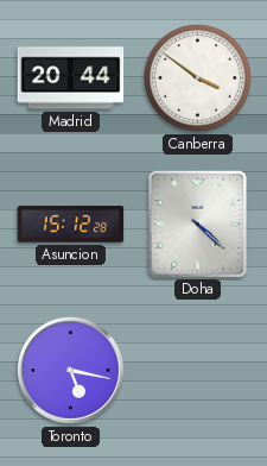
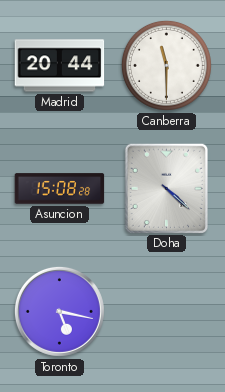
Canberra: 3:51 -> 11:30
Asuncion: 15:12 -> 15:08
